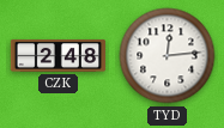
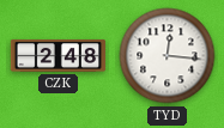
TYD: 12:14 -> 12:16
